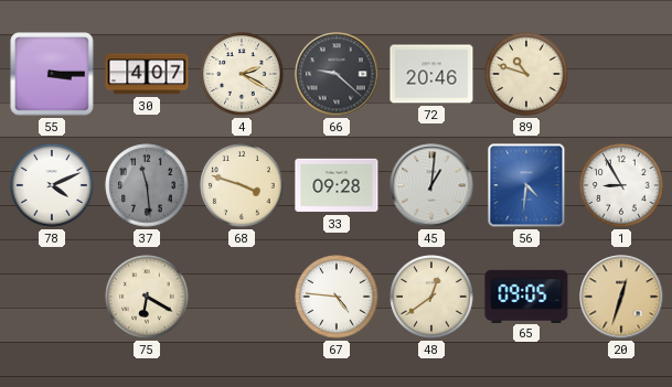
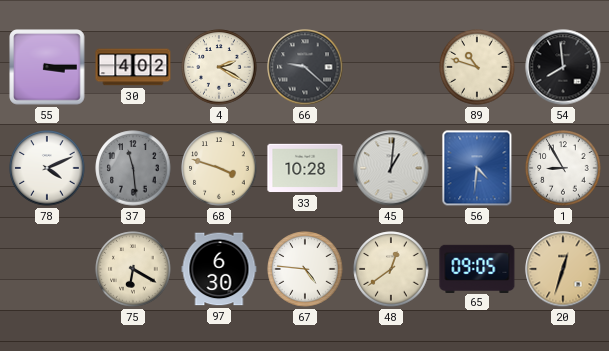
30: 4:07 -> 4:02
72: 20:46 -> none
54: none -> 7:59
33: 09:28 -> 10:28
97: none -> 6:30
